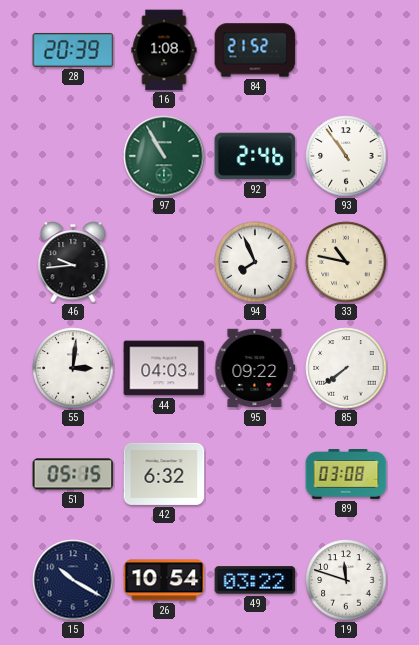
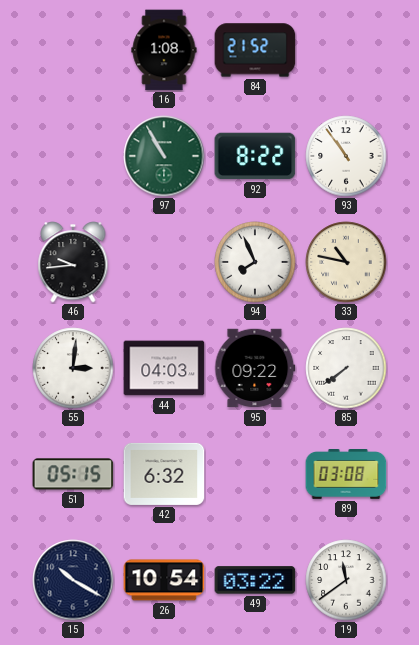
28: 20:39 -> none
92: 2:46 -> 8:22
19: 11:48 -> 11:39
